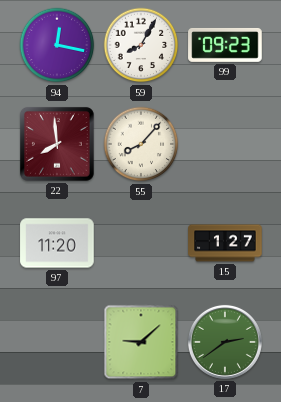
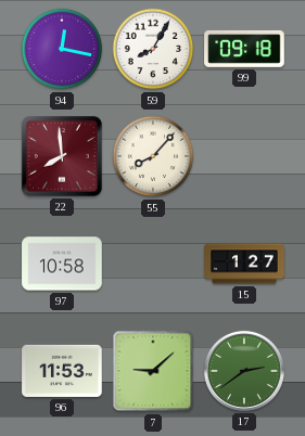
99: 09:23 -> 09:18
97: 11:20 -> 10:58
96: none -> 11:53
